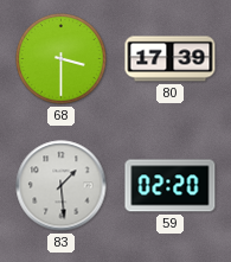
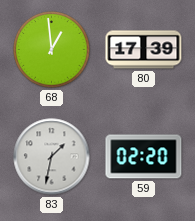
68: 3:30 -> 12:59
83: 1:29 -> 1:32
